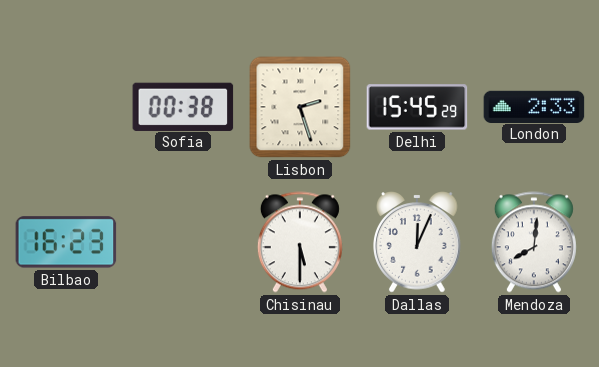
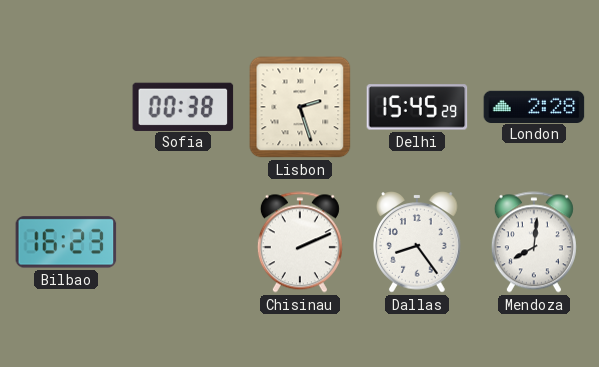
London: 2:33 -> 2:28
Chisinau: 5:30 -> 2:11
Dallas: 12:04 -> 8:24
